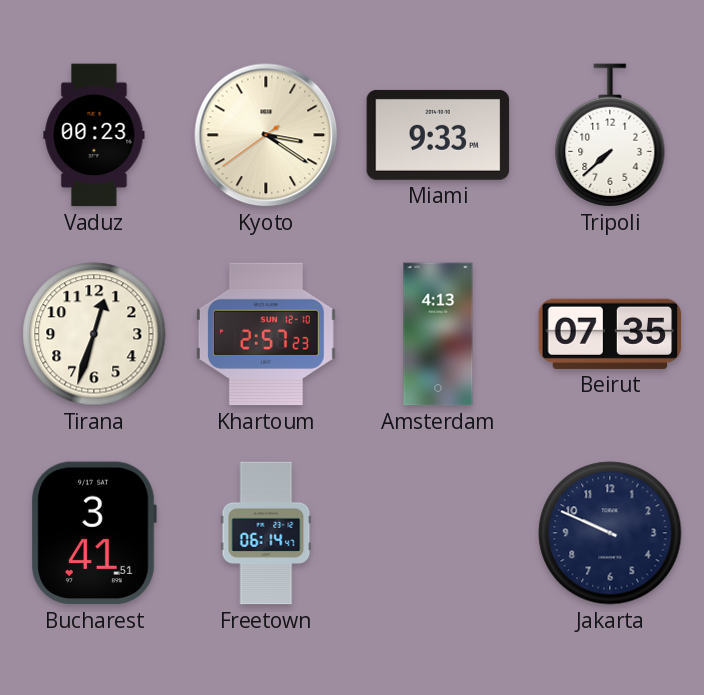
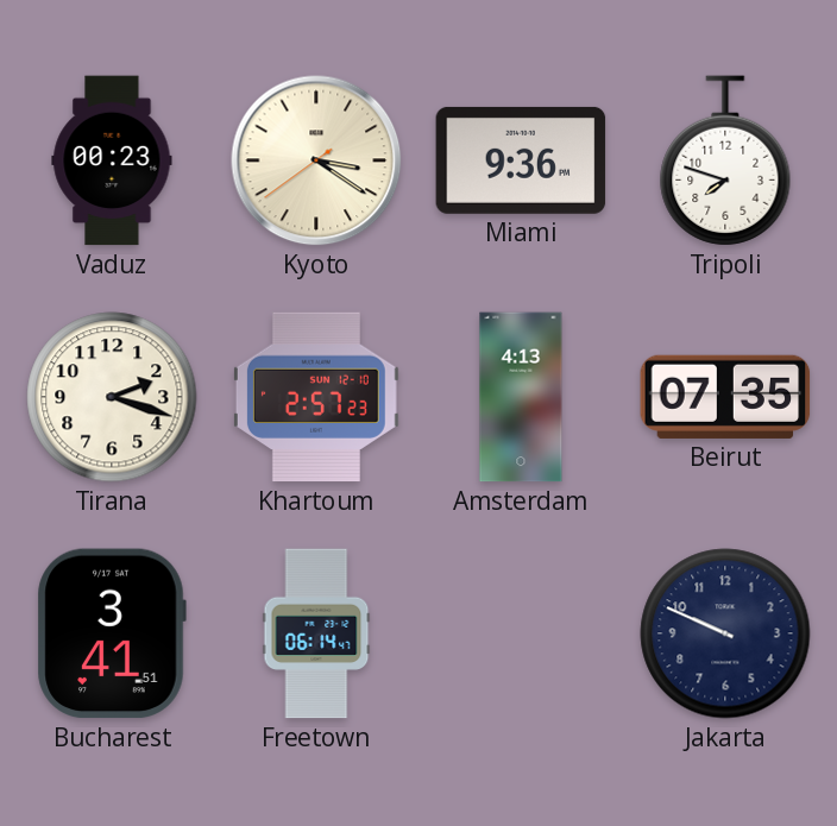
Miami: 9:33 -> 9:36
Tripoli: 7:38 -> 7:48
Tirana: 12:33 -> 2:18
